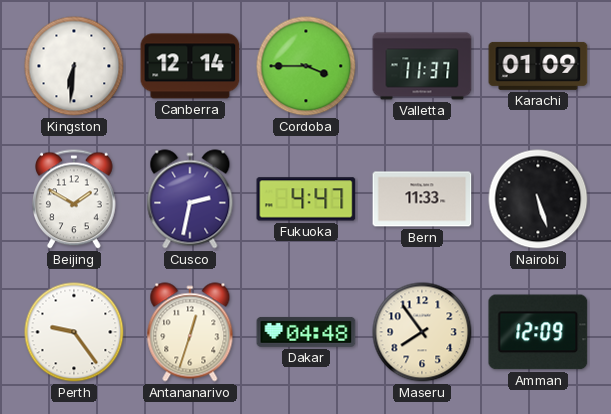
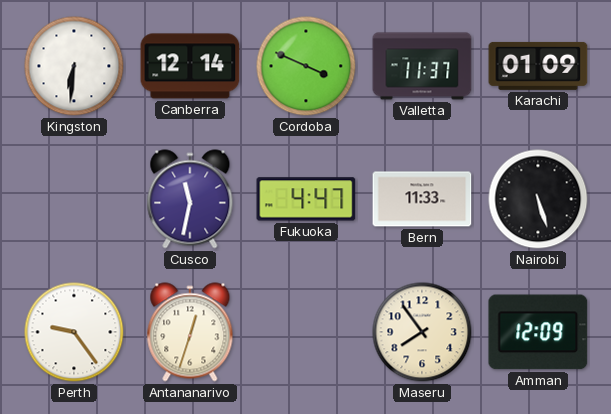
Cordoba: 3:45 -> 3:49
Beijing: 1:50 -> none
Cusco: 2:32 -> 11:32
Dakar: 04:48 -> none
